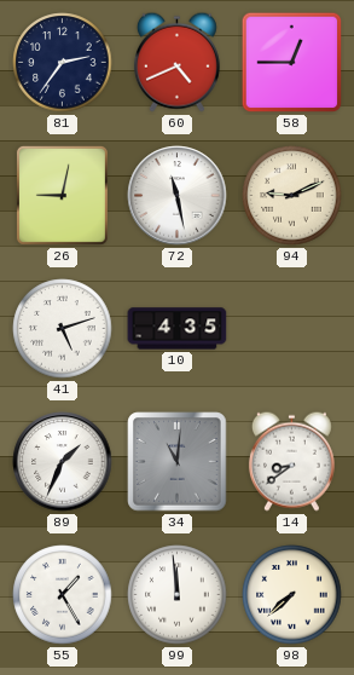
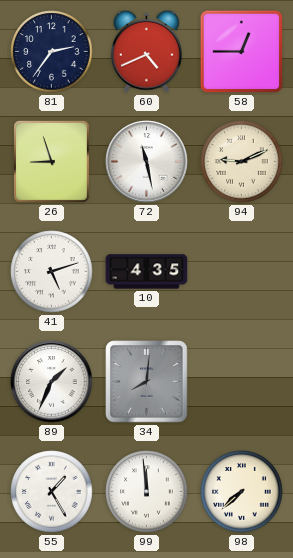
26: 9:02 -> 8:57
34: 11:01 -> 8:01
14: 8:39 -> none
